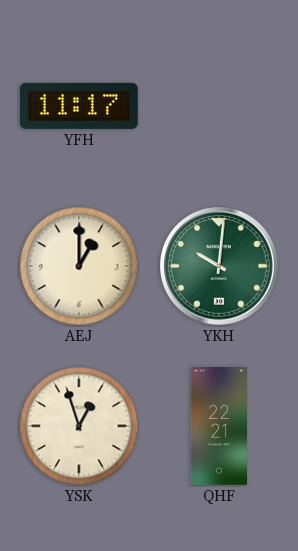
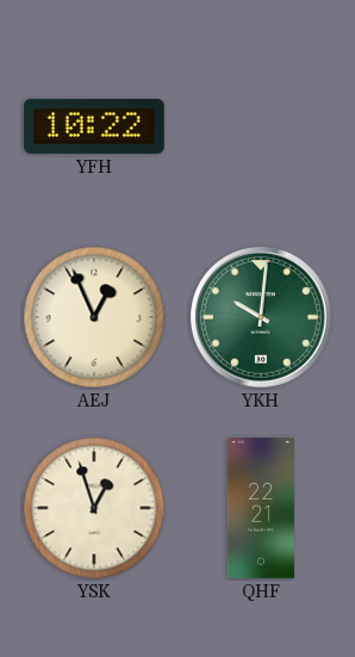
YFH: 11:17 -> 10:22
AEJ: 1:00 -> 12:56
